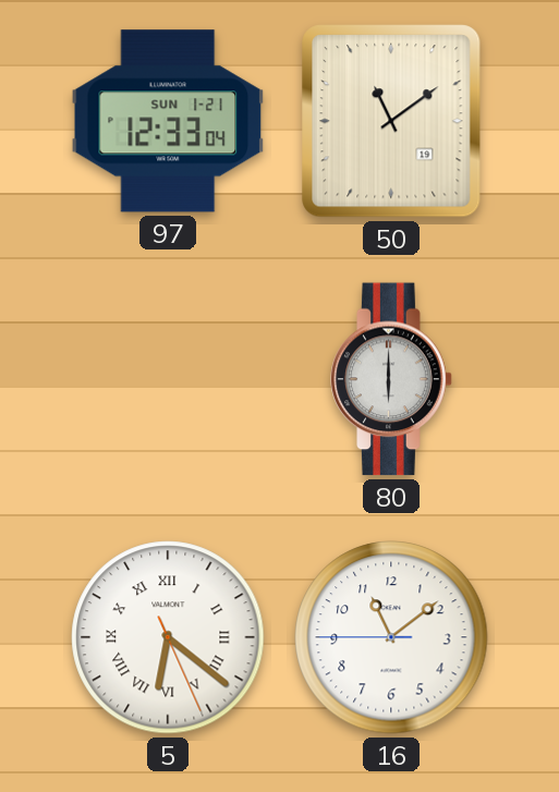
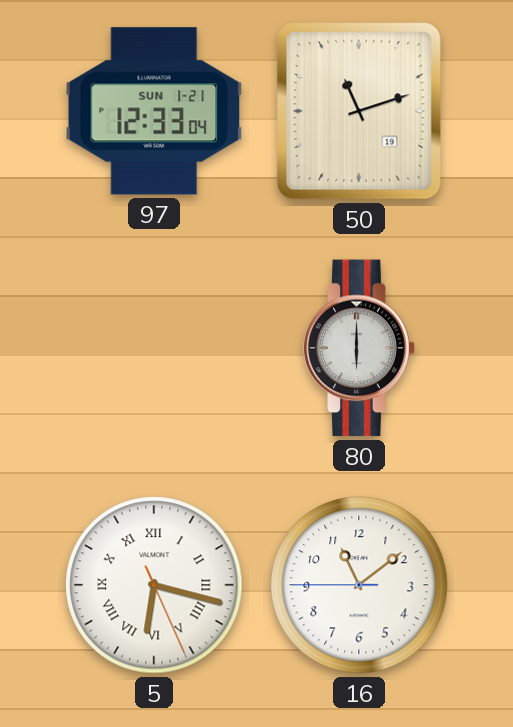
50: 11:09 -> 11:12
5: 6:21 -> 6:17
